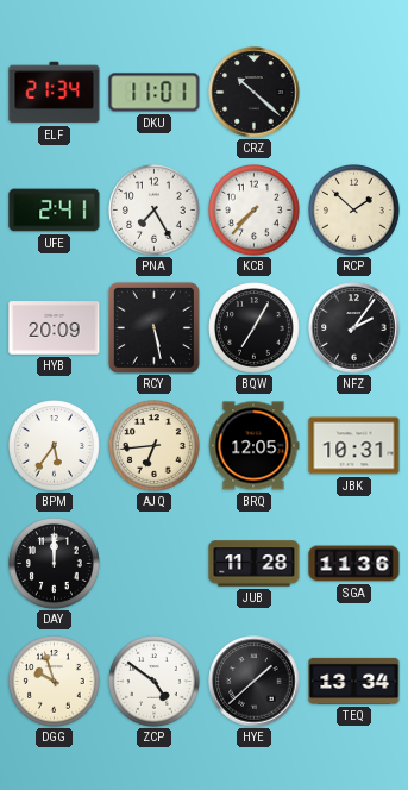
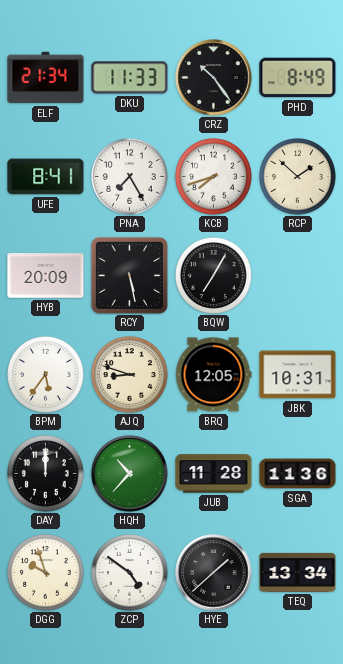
DKU: 11:01 -> 11:33
CRZ: 10:22 -> 10:24
PHD: none -> 8:49
UFE: 2:41 -> 8:41
KCB: 7:37 -> 7:42
NFZ: 2:06 -> none
AJQ: 6:44 -> 8:48
HQH: none -> 10:37
